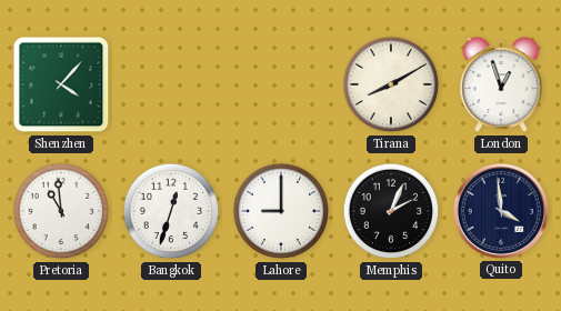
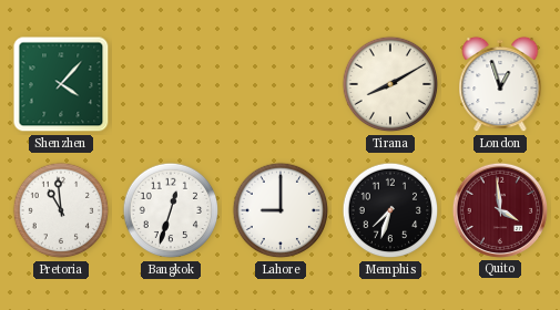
Memphis: 2:04 -> 7:33
Quito dial: navy -> burgundy
